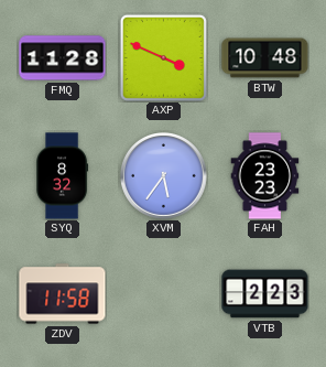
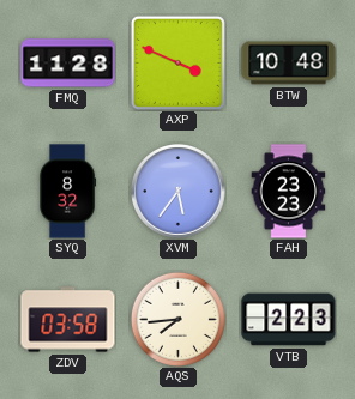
ZDV: 11:58 -> 03:58
AQS: none -> 7:44
